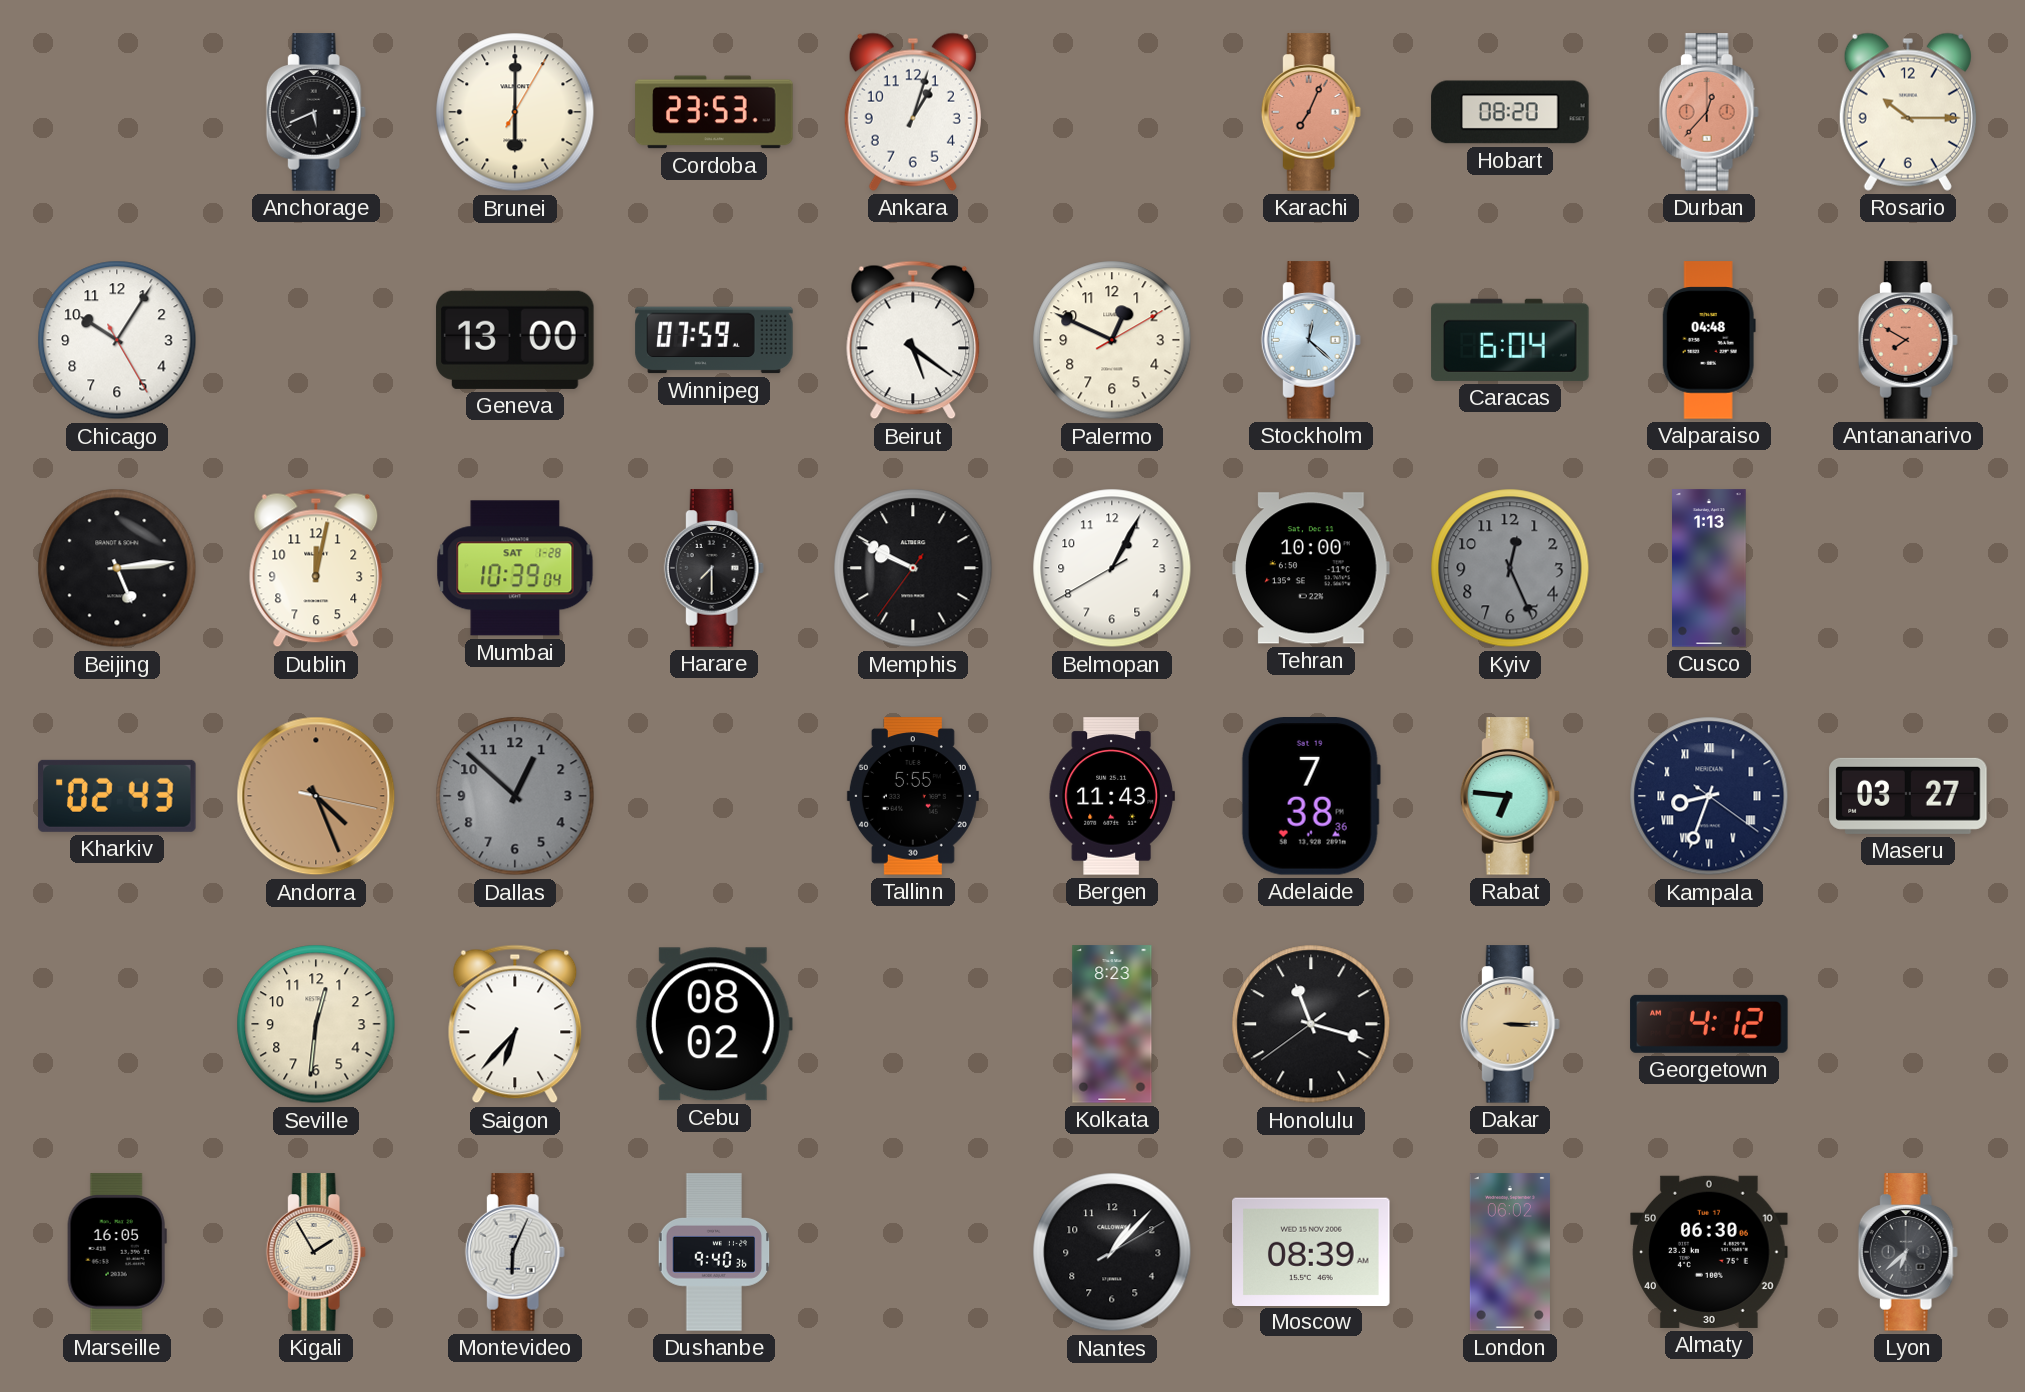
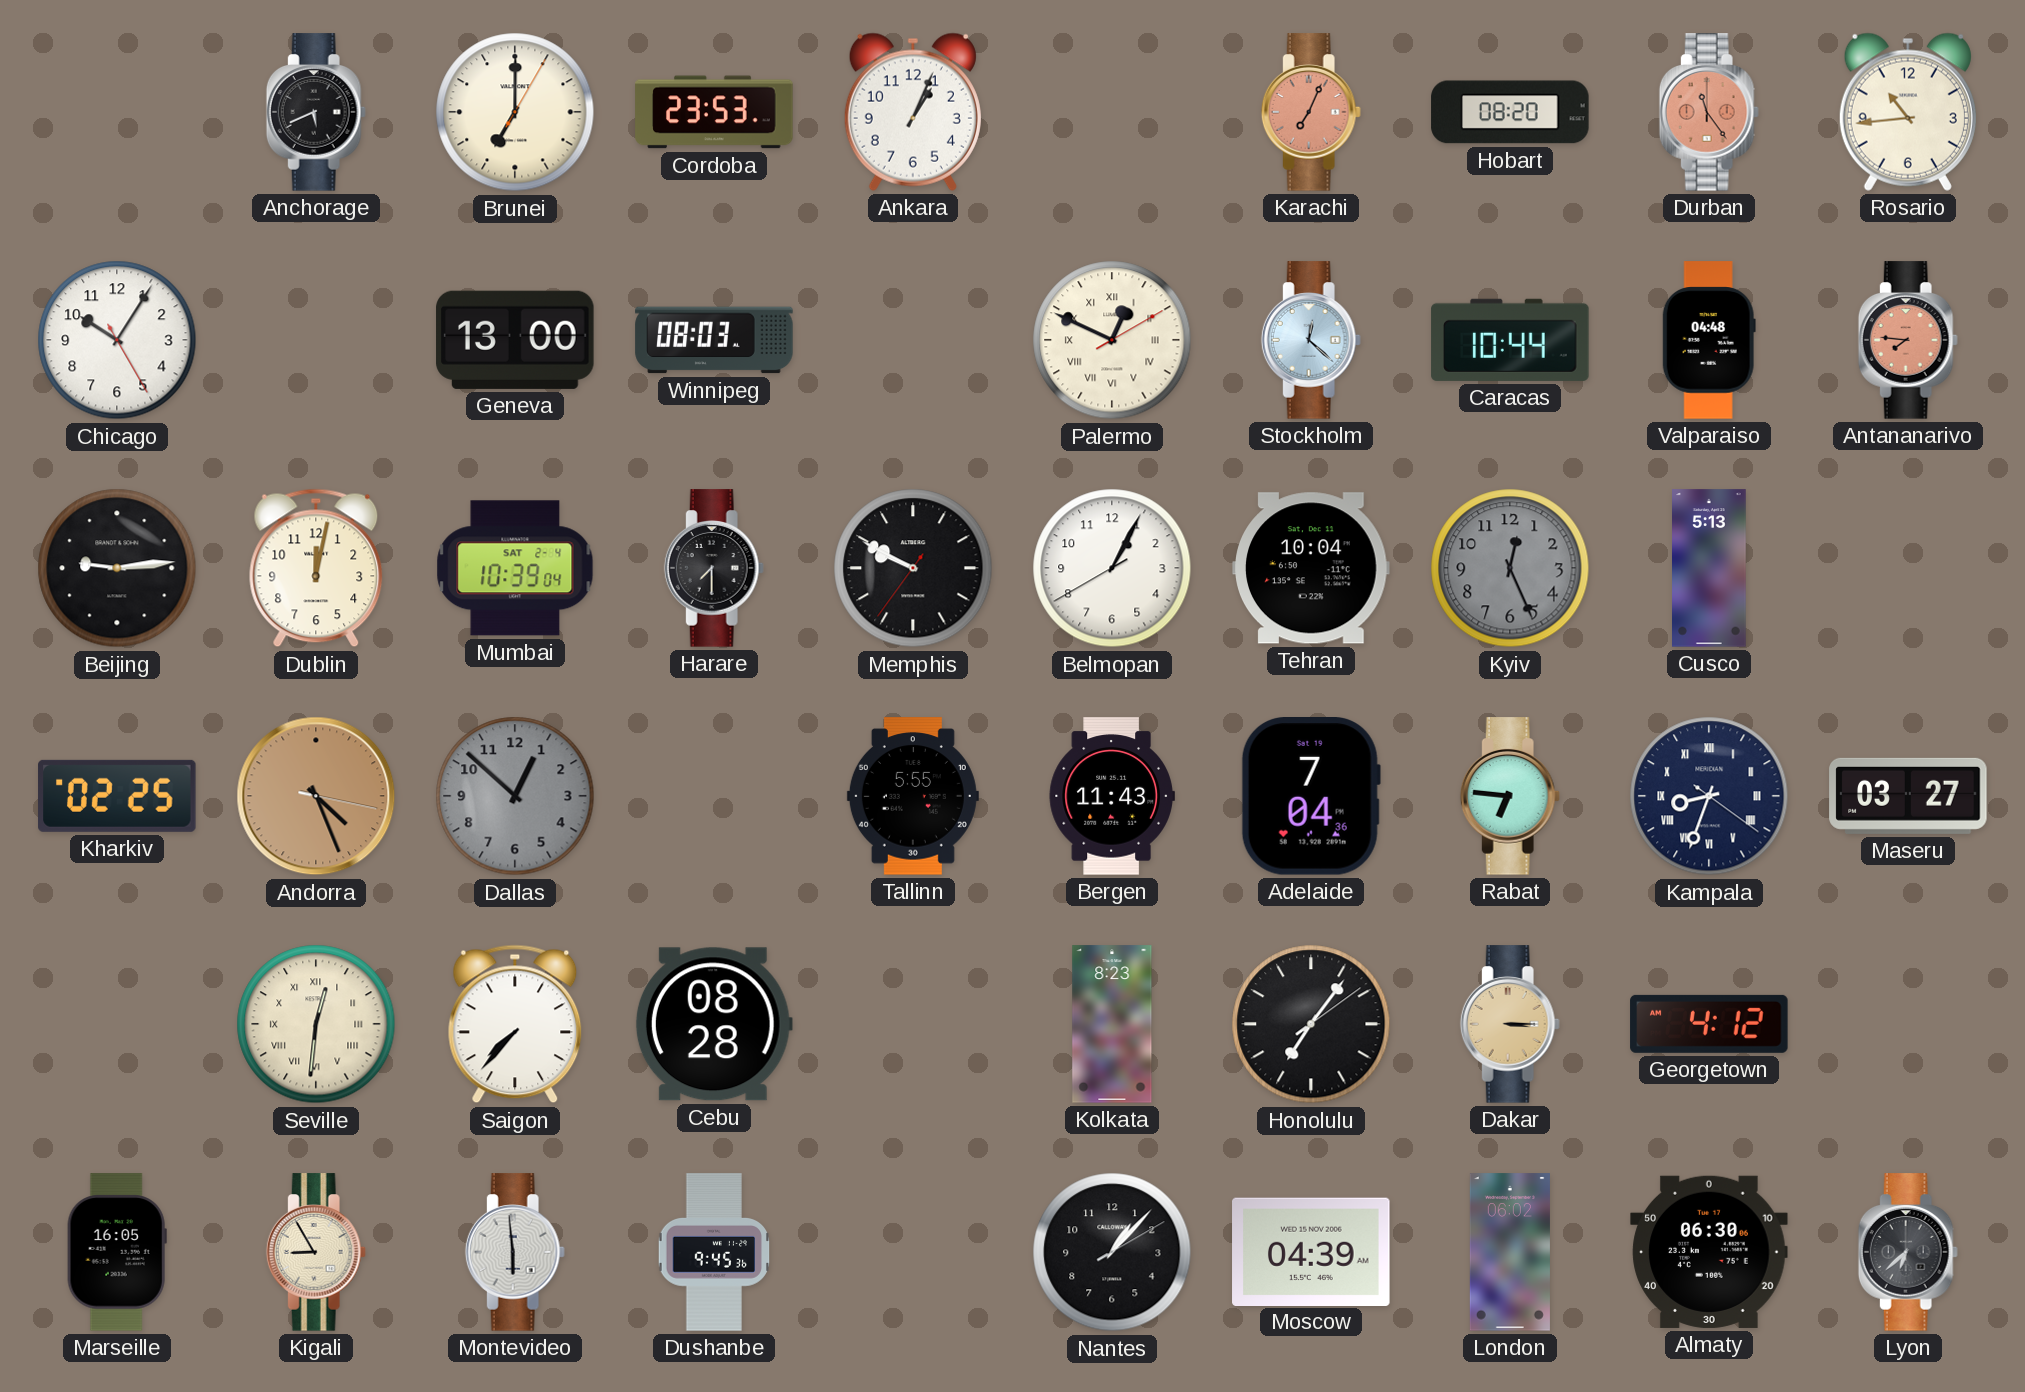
Brunei: 6:00 -> 7:00
Ankara: 1:03 -> 1:04
Durban: 12:37 -> 11:24
Rosario: 10:15 -> 10:44
Winnipeg: 07:59 -> 08:03
Beirut: 5:21 -> none
Palermo numerals: Arabic -> Roman
Caracas: 6:04 -> 10:44
Antananarivo: 7:50 -> 7:46
Beijing: 5:14 -> 9:14
Mumbai date: SAT 1-28 -> SAT 2-4
Tehran: 10:00 -> 10:04
Cusco: 1:13 -> 5:13
Kharkiv: 02:43 -> 02:25
Adelaide: 7:38 -> 7:04
Seville numerals: Arabic -> Roman
Saigon: 6:37 -> 7:37
Cebu: 08:02 -> 08:28
Honolulu: 11:17 -> 7:06
Kigali: 1:55 -> 8:55
Montevideo: 6:04 -> 5:59
Dushanbe: 9:40 -> 9:45
Moscow: 08:39 -> 04:39
